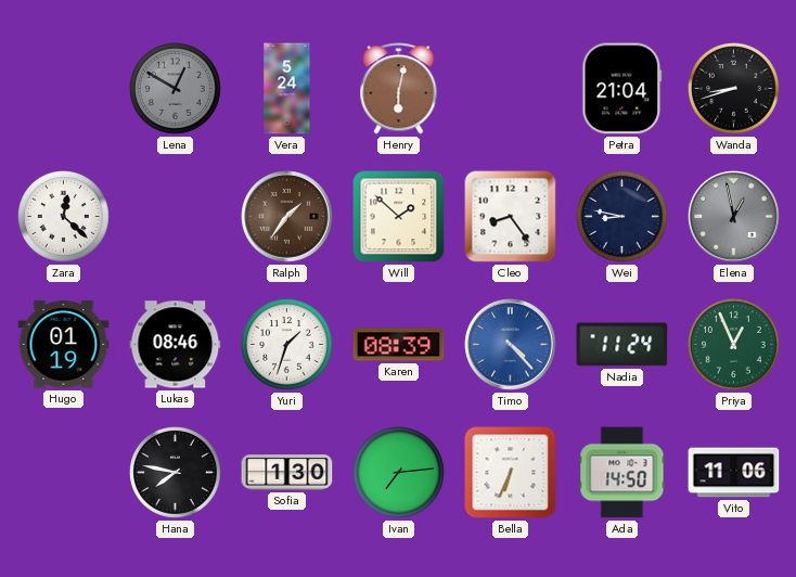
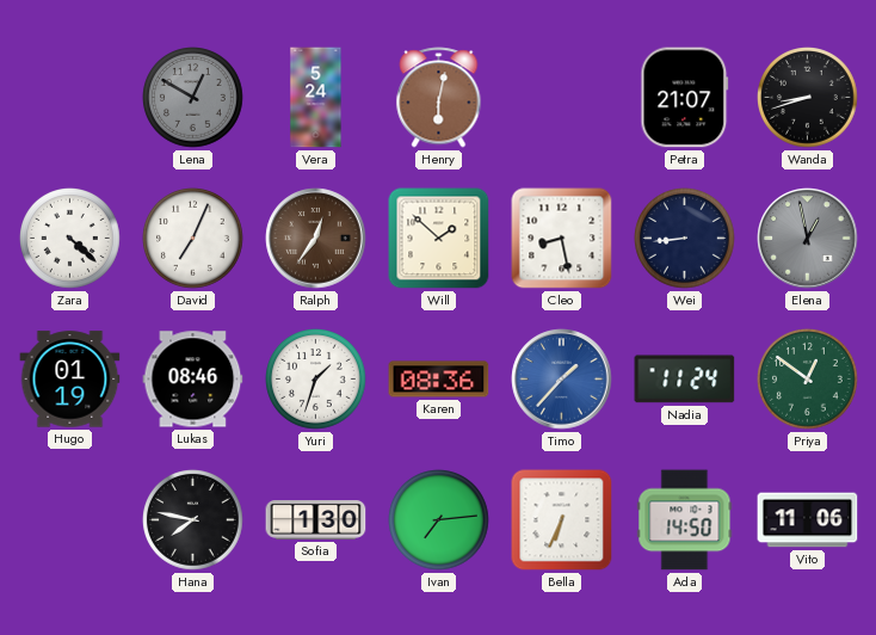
Petra: 21:04 -> 21:07
Zara: 12:22 -> 4:22
David: none -> 7:04
Ralph: 1:36 -> 12:36
Cleo: 8:24 -> 8:28
Wei: 8:47 -> 8:44
Karen: 08:39 -> 08:36
Timo: 4:23 -> 1:37
Priya: 12:56 -> 12:51
